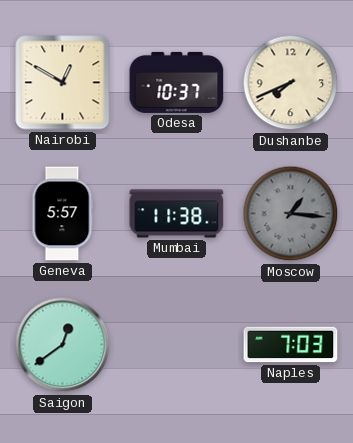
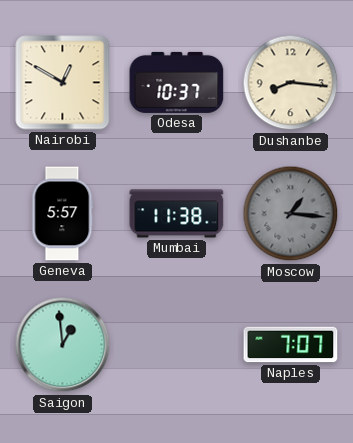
Dushanbe: 7:41 -> 8:16
Saigon: 12:39 -> 12:59
Naples: 7:03 -> 7:07
